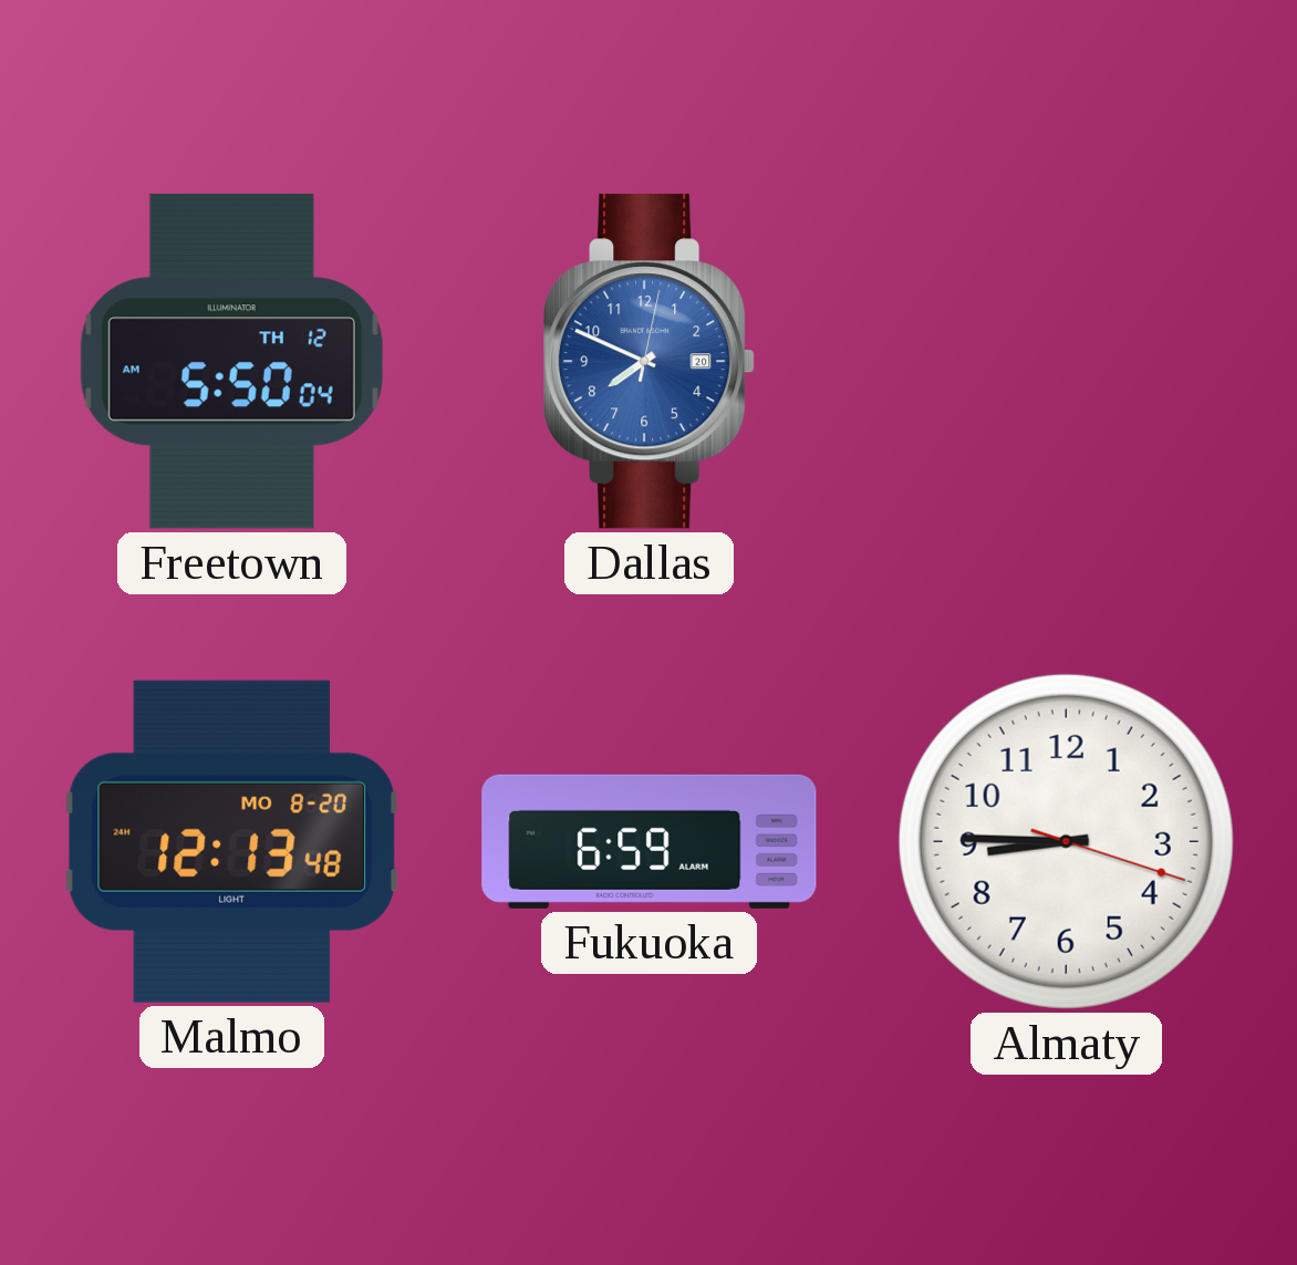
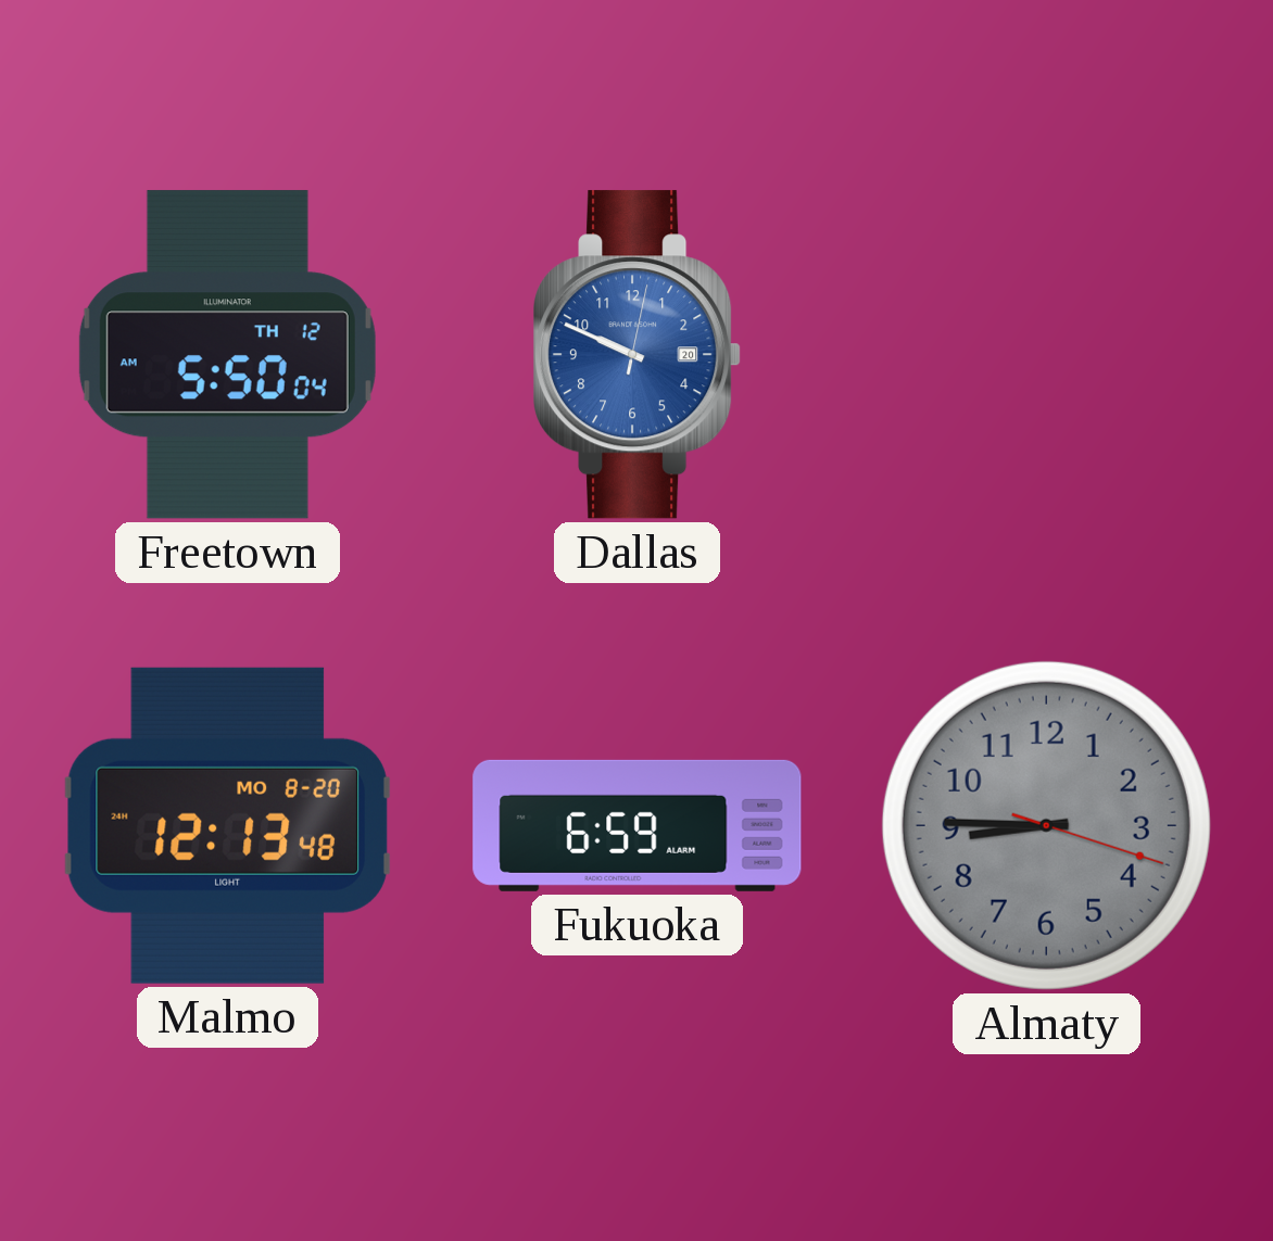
Dallas: 7:49 -> 9:49
Almaty dial: white -> grey
